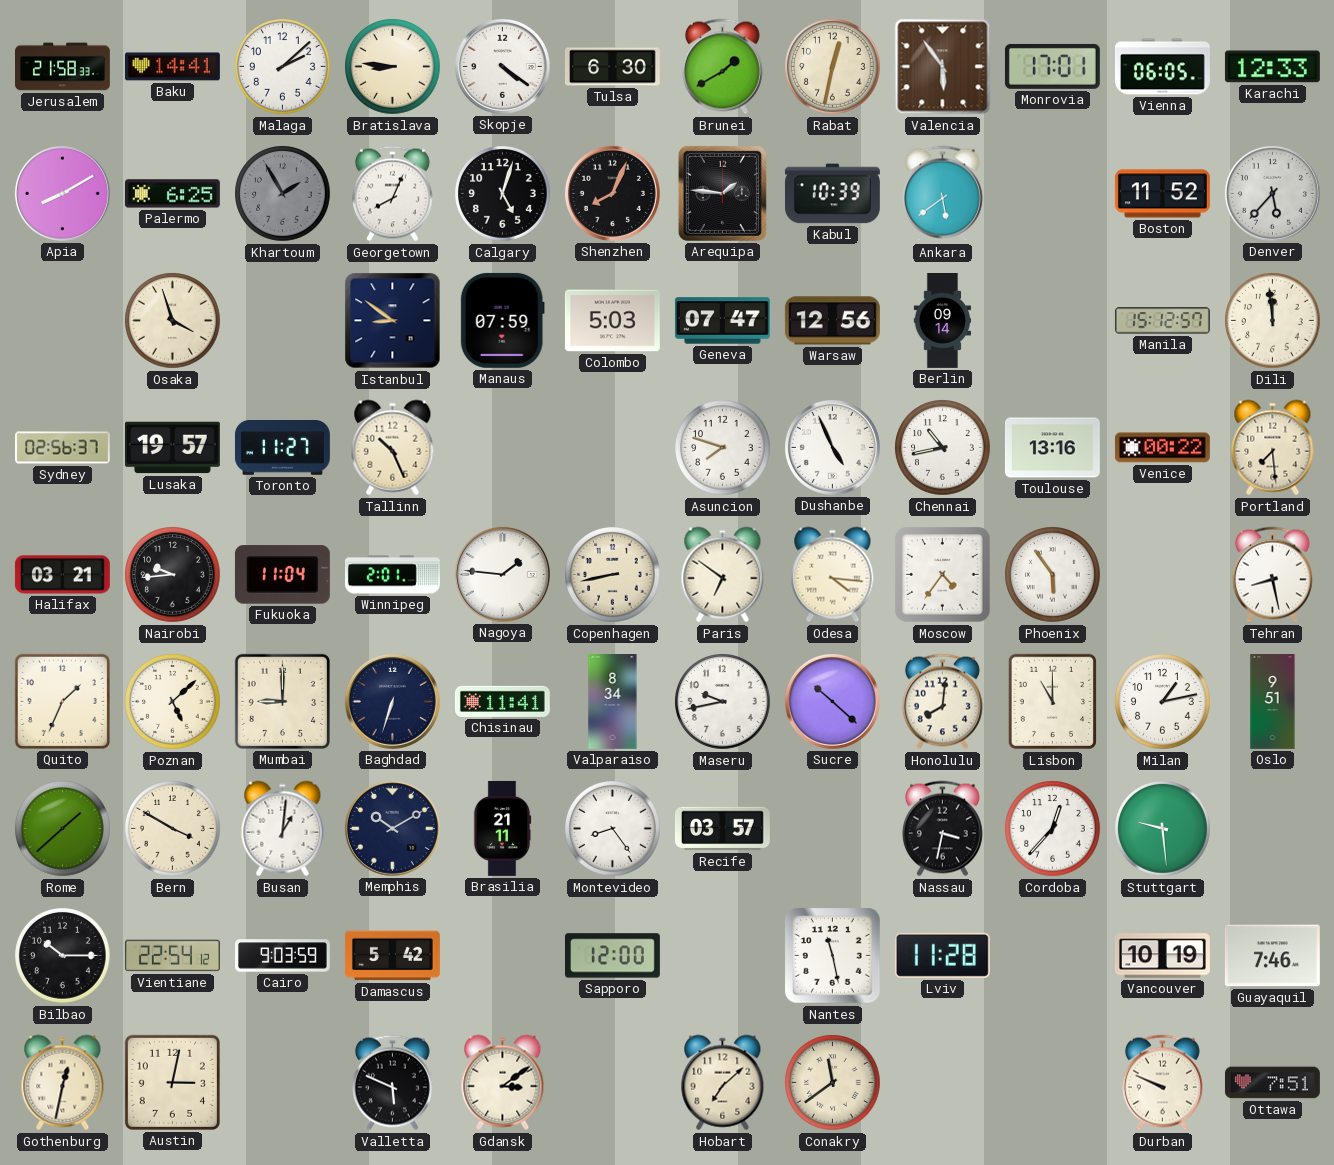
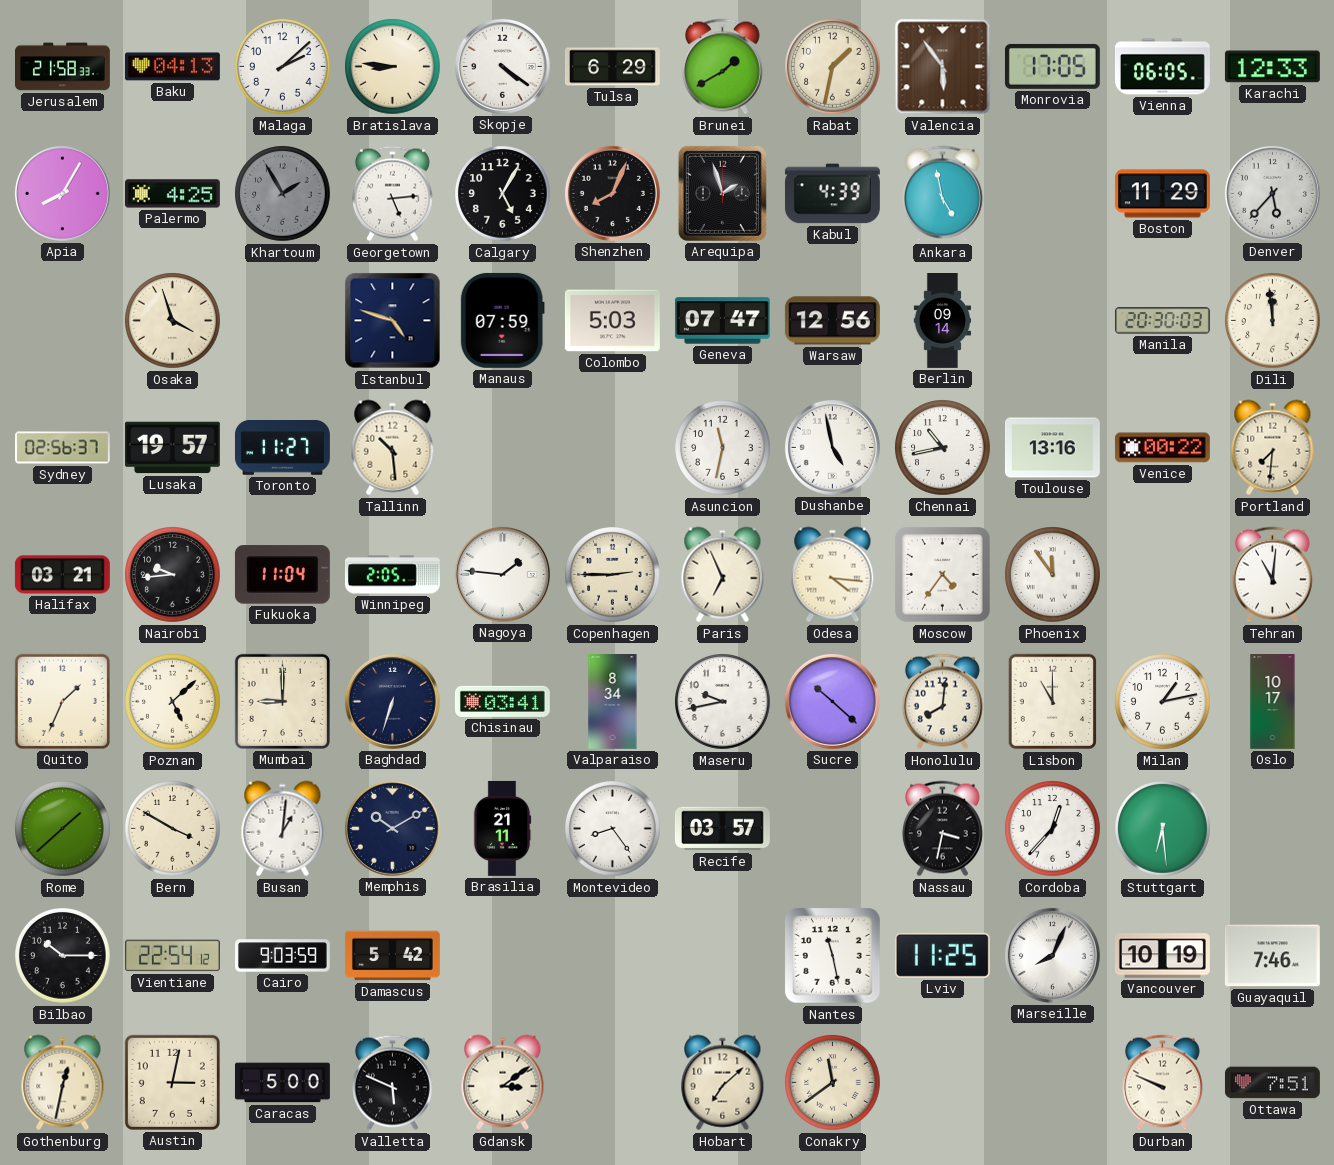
Baku: 14:41 -> 04:13
Tulsa: 6:30 -> 6:29
Rabat: 12:32 -> 1:32
Monrovia: 17:01 -> 17:05
Apia: 8:10 -> 8:05
Palermo: 6:25 -> 4:25
Georgetown: 8:04 -> 5:14
Calgary: 5:03 -> 5:05
Arequipa: 1:46 -> 1:57
Kabul: 10:39 -> 4:39
Ankara: 5:39 -> 4:58
Boston: 11:52 -> 11:29
Istanbul: 8:51 -> 4:48
Manila: 15:12 -> 20:30
Tallinn: 10:26 -> 10:29
Asuncion: 7:48 -> 11:32
Dushanbe: 4:56 -> 4:58
Portland: 7:29 -> 7:31
Winnipeg: 2:01 -> 2:05
Copenhagen: 8:43 -> 2:45
Paris: 6:51 -> 6:56
Phoenix: 5:54 -> 11:54
Tehran: 8:28 -> 11:01
Chisinau: 11:41 -> 03:41
Oslo: 9:51 -> 10:17
Stuttgart: 9:29 -> 6:29
Sapporo: 12:00 -> none
Lviv: 11:28 -> 11:25
Marseille: none -> 8:04
Caracas: none -> 5:00
